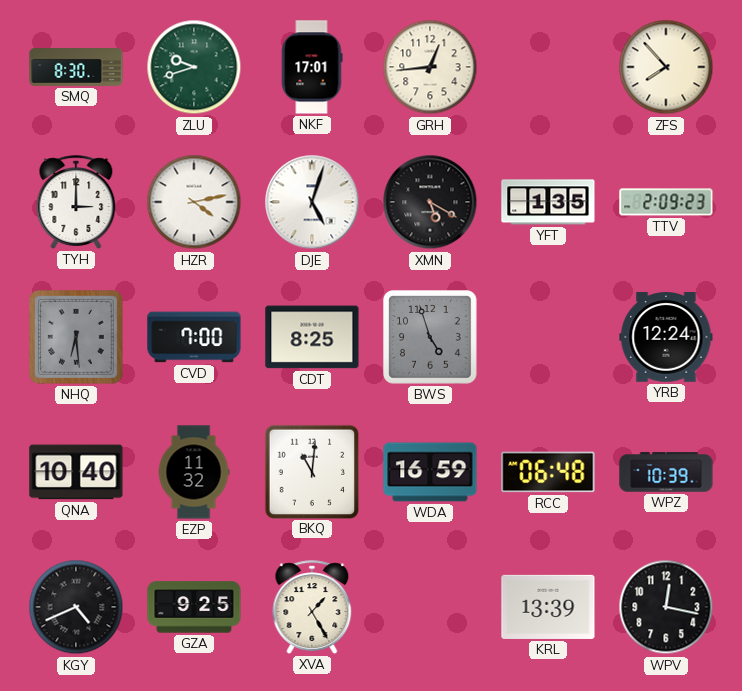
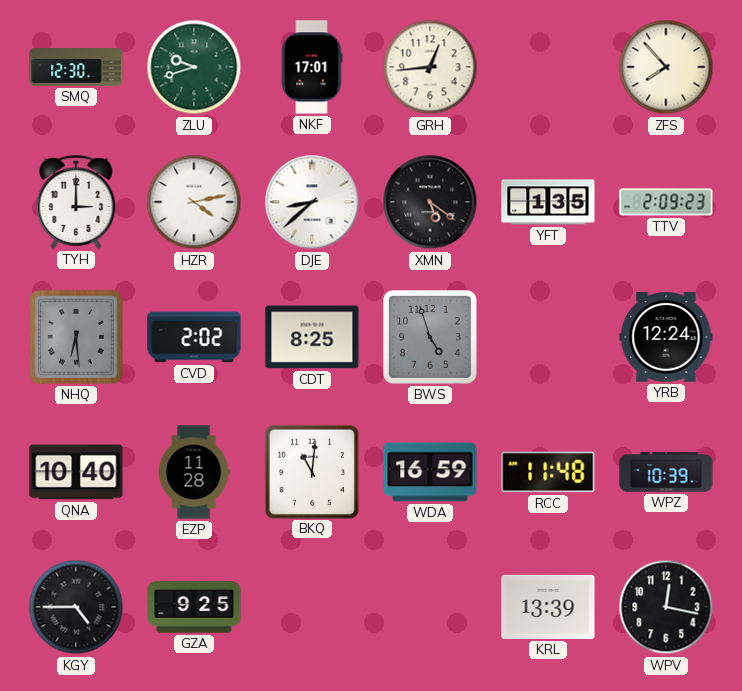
SMQ: 8:30 -> 12:30
DJE: 5:03 -> 8:38
XMN: 5:20 -> 5:21
CVD: 7:00 -> 2:02
EZP: 11:32 -> 11:28
RCC: 06:48 -> 11:48
KGY: 4:41 -> 4:45
XVA: 1:25 -> none
